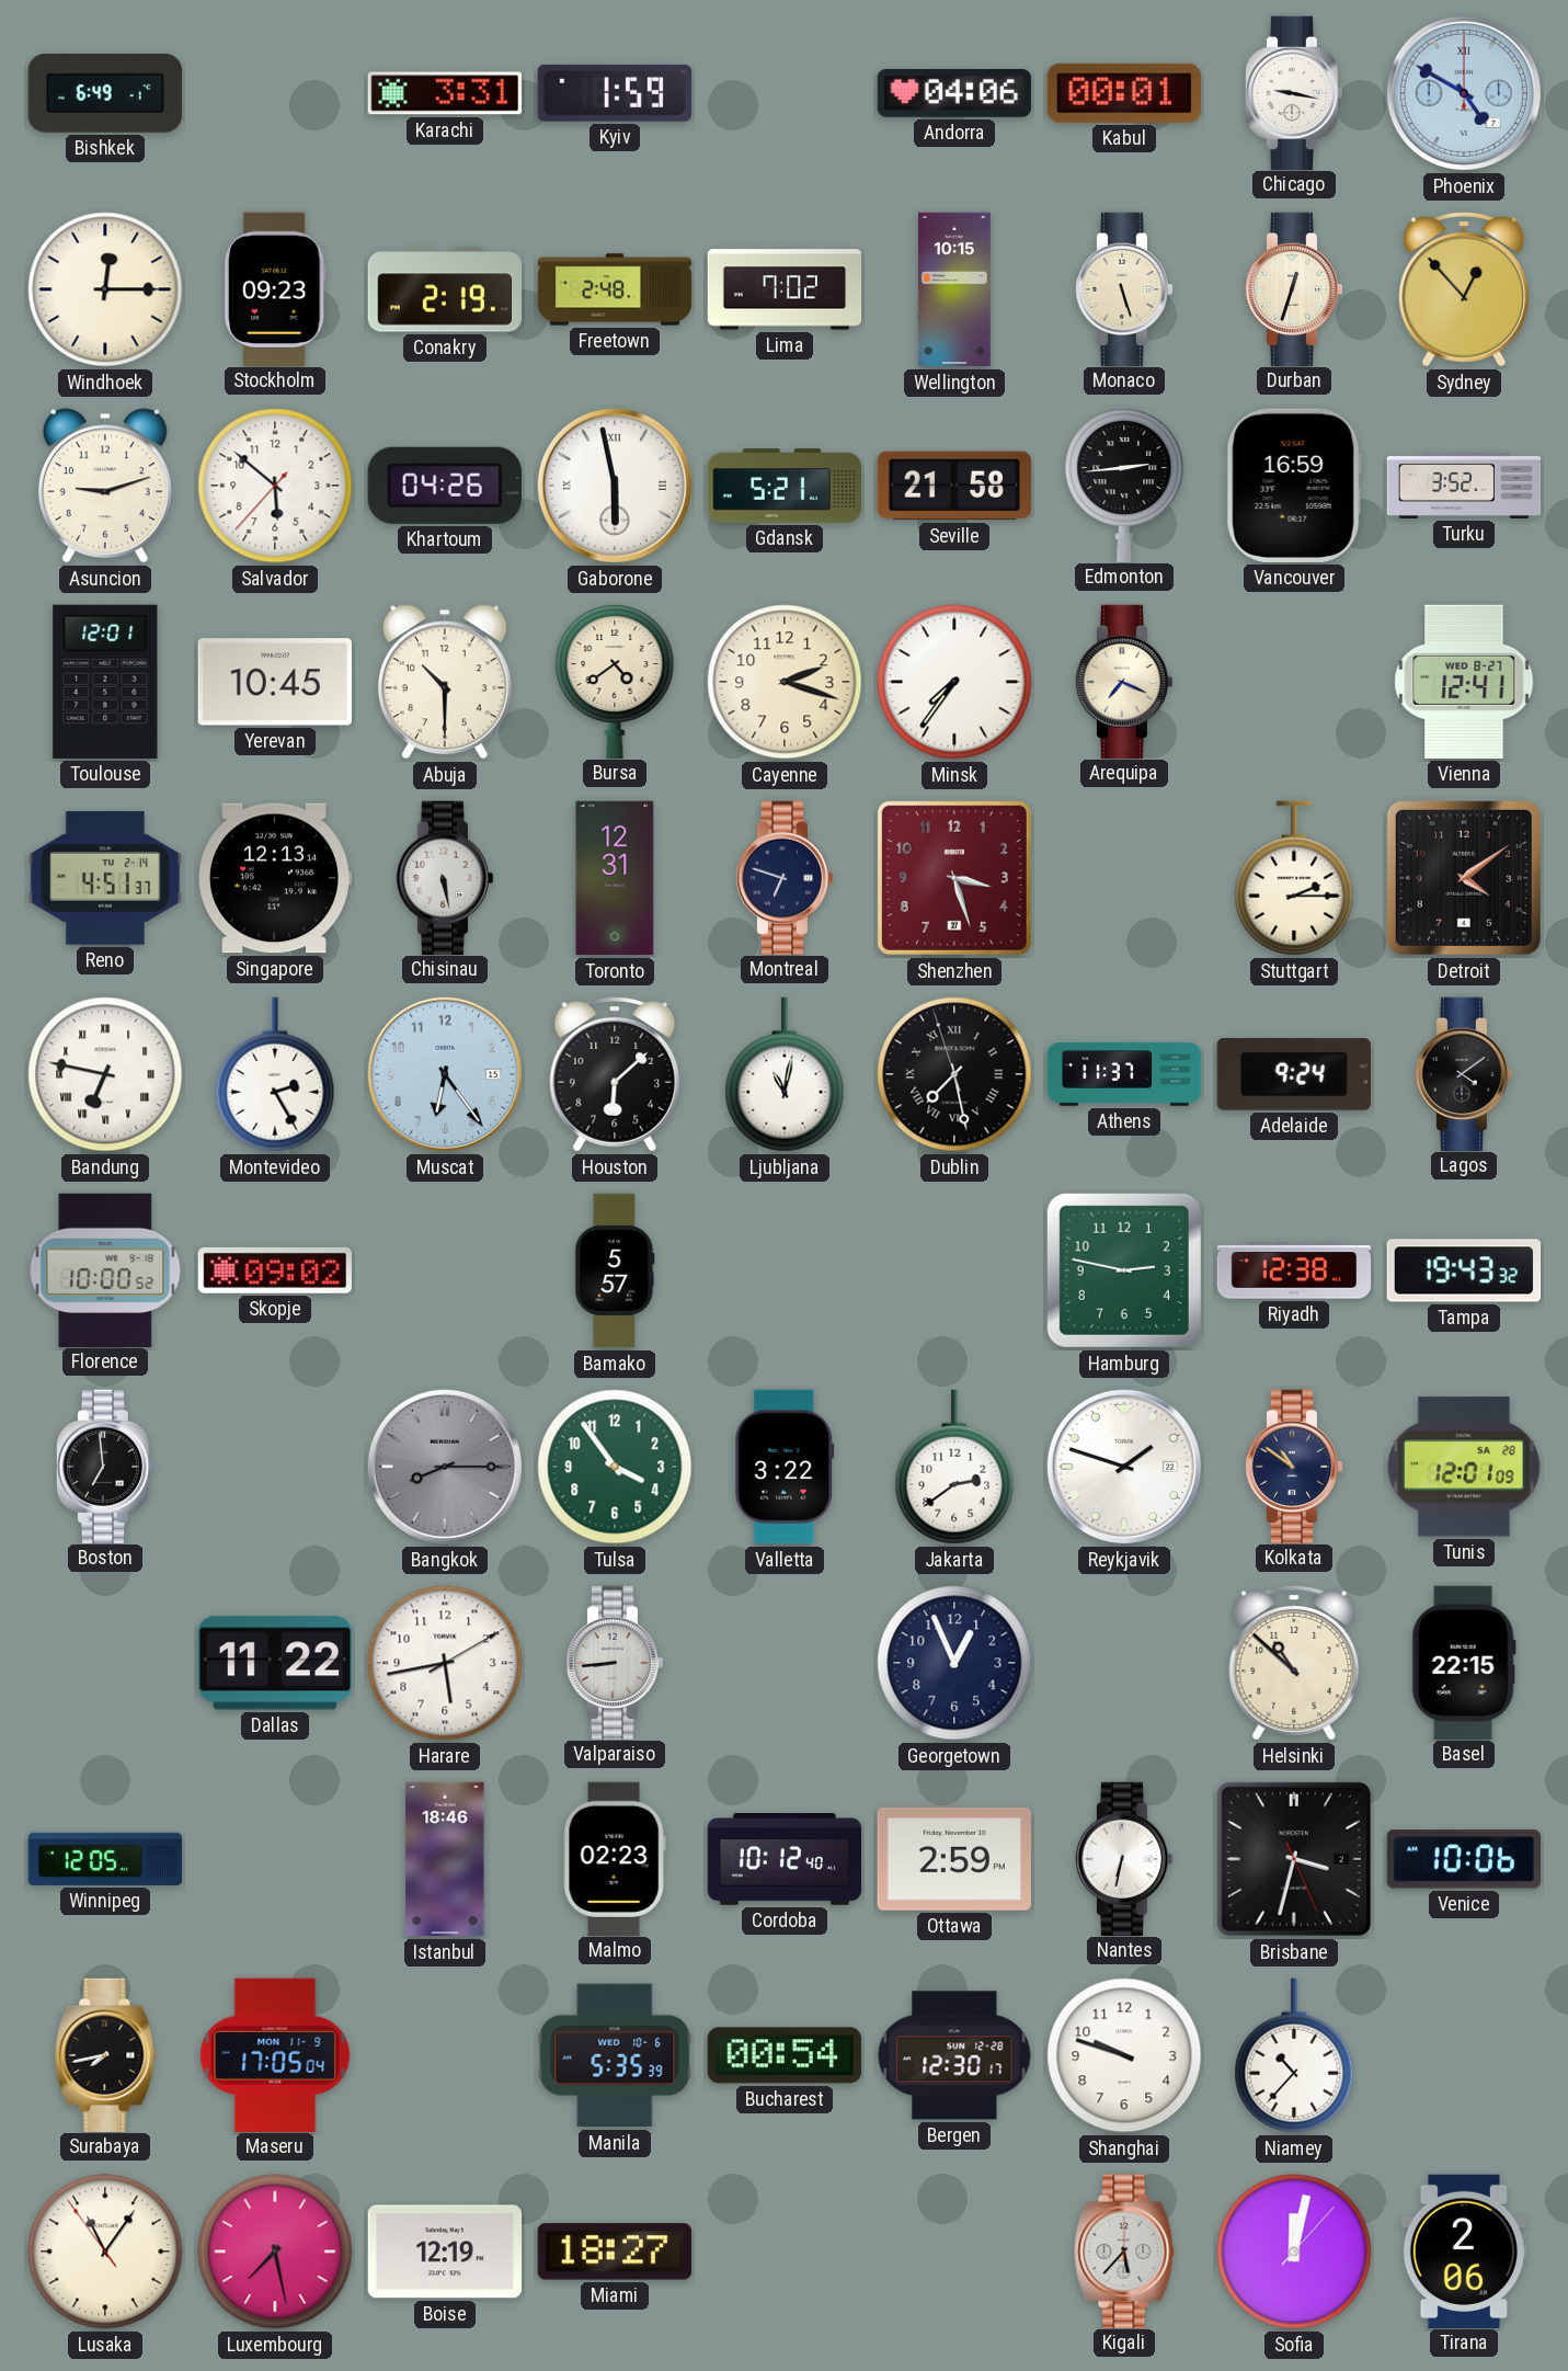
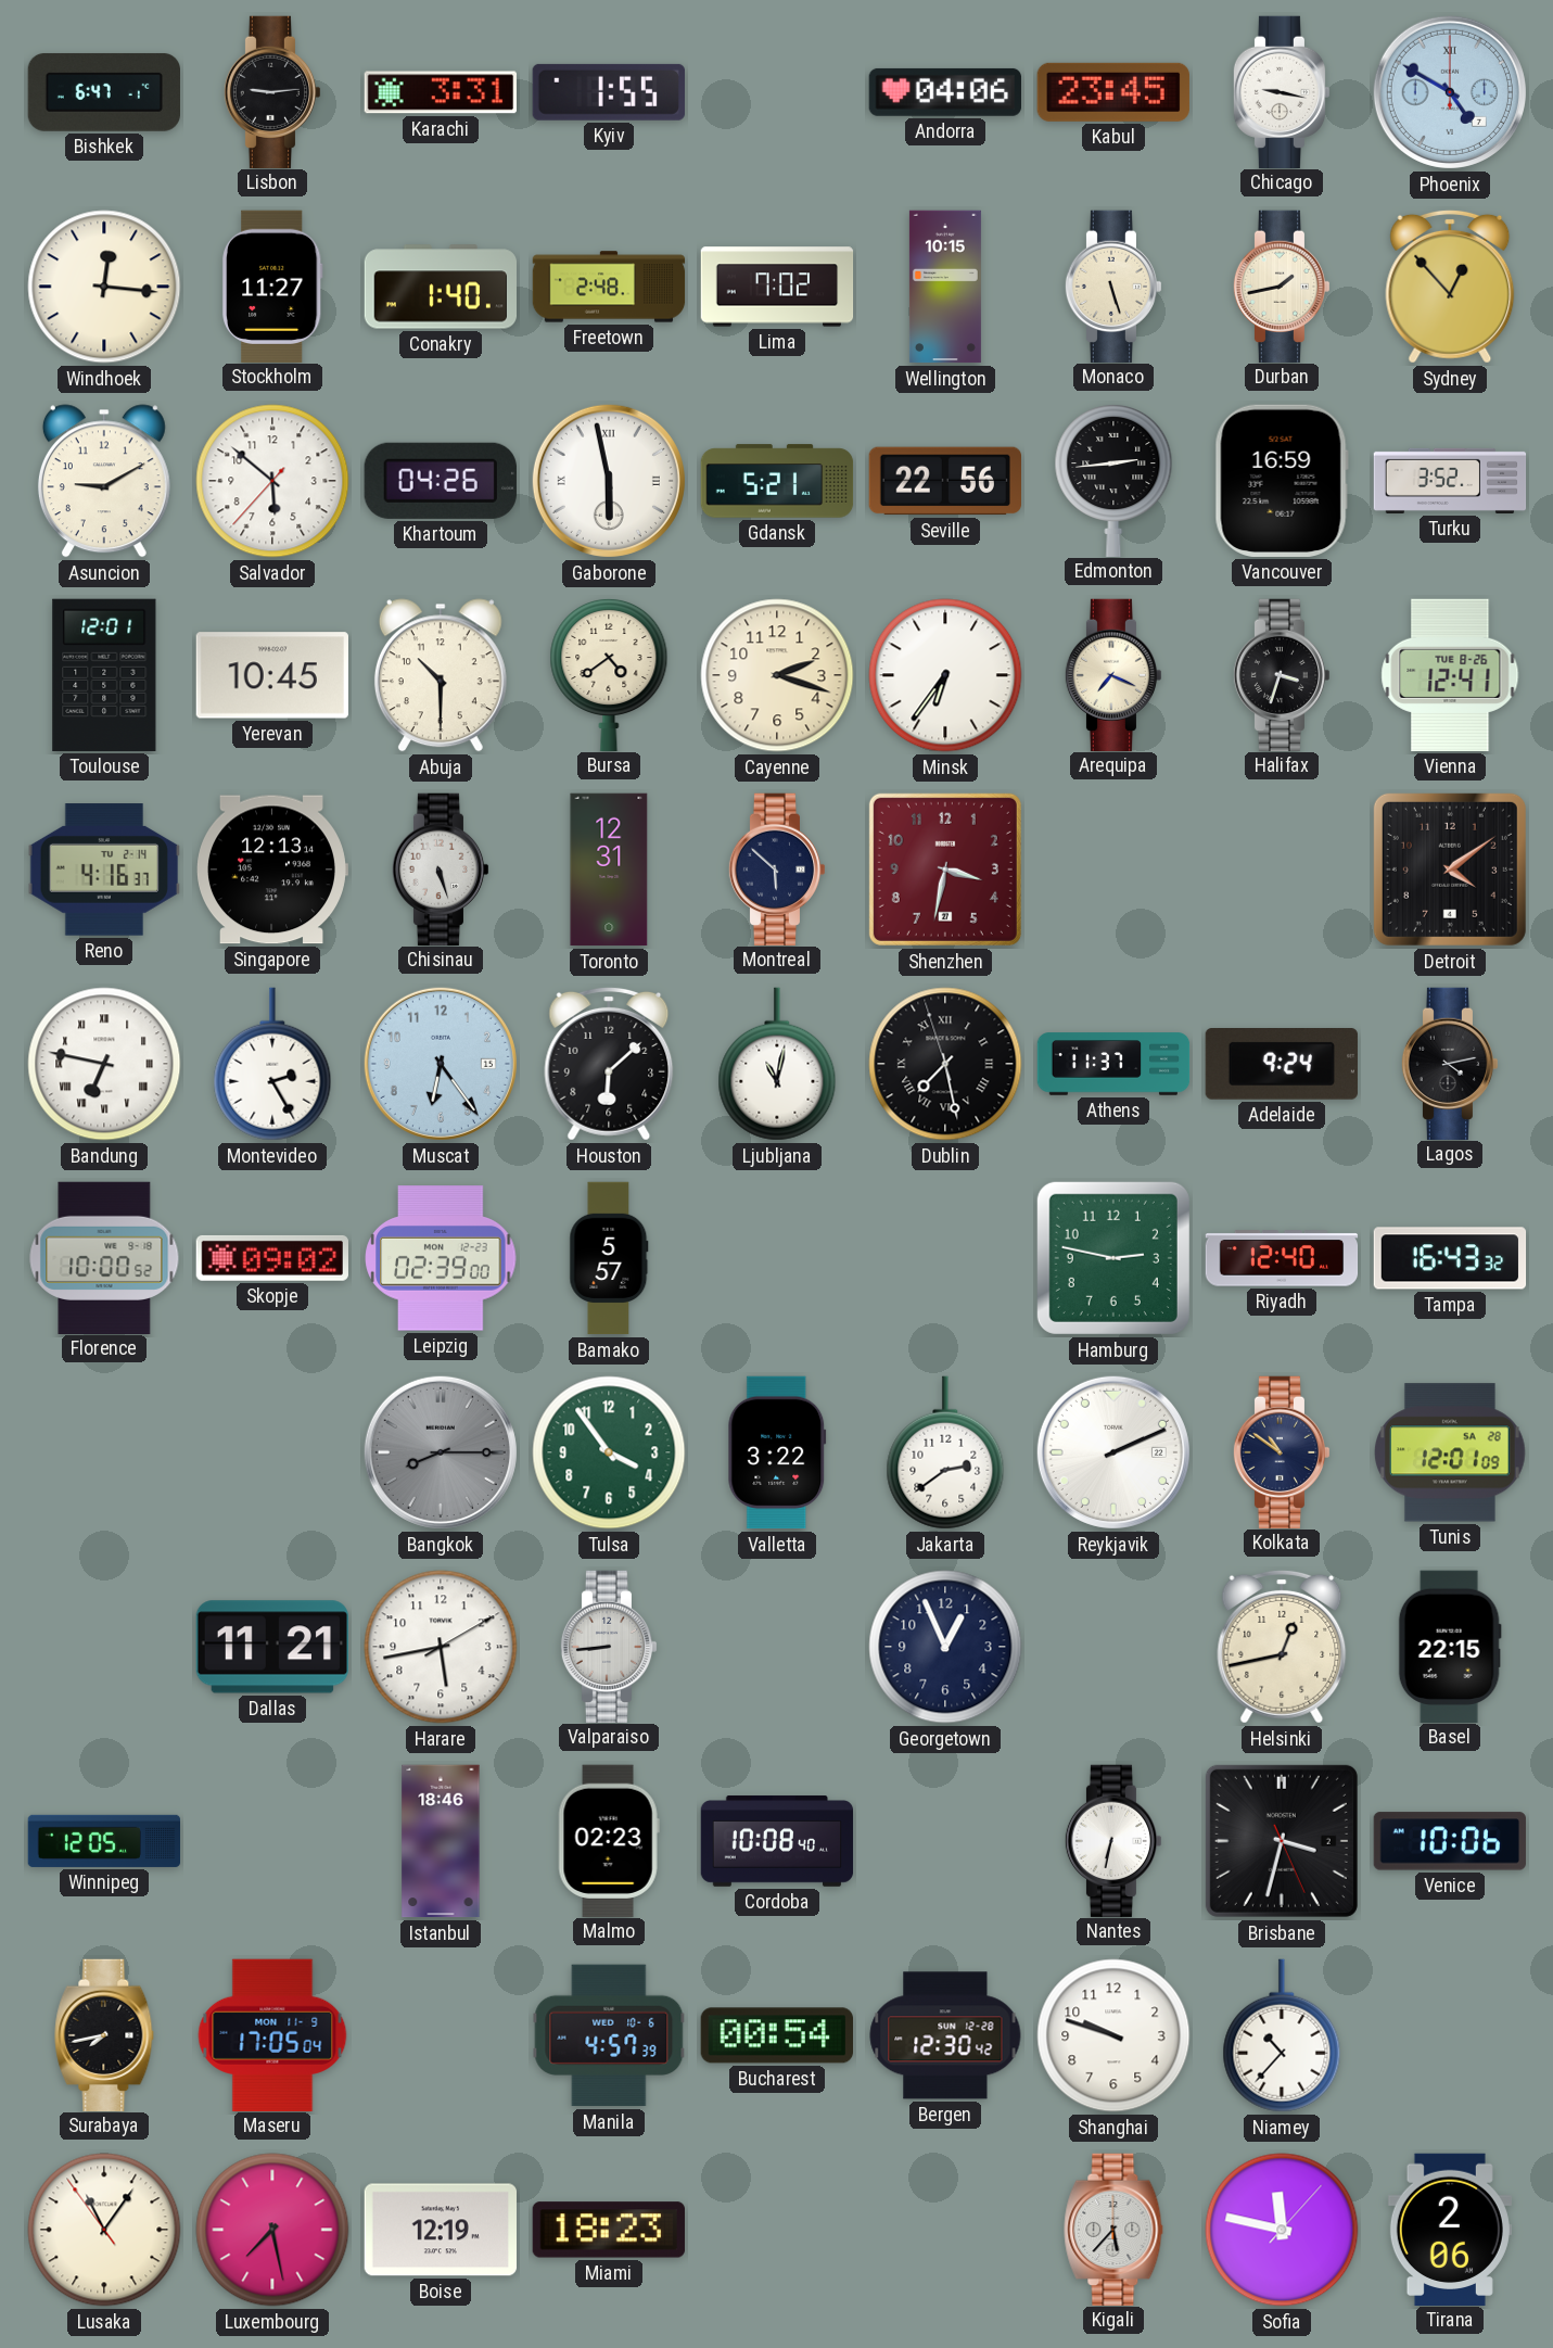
Bishkek: 6:49 -> 6:47
Lisbon: none -> 9:14
Kyiv: 1:59 -> 1:55
Kabul: 00:01 -> 23:45
Windhoek: 12:15 -> 12:16
Stockholm: 09:23 -> 11:27
Conakry: 2:19 -> 1:40
Durban: 12:33 -> 1:43
Asuncion: 9:12 -> 9:10
Seville: 21:58 -> 22:56
Minsk: 7:36 -> 6:36
Halifax: none -> 3:33
Vienna date: WED 8-27 -> TUE 8-26
Reno: 4:51 -> 4:16
Chisinau: 5:28 -> 5:27
Montreal: 6:48 -> 5:52
Shenzhen: 3:27 -> 3:32
Stuttgart: 2:15 -> none
Lagos: 4:09 -> 4:13
Leipzig: none -> 02:39
Riyadh: 12:38 -> 12:40
Tampa: 19:43 -> 16:43
Boston: 6:59 -> none
Reykjavik: 1:48 -> 2:11
Dallas: 11:22 -> 11:21
Helsinki: 10:52 -> 12:43
Cordoba: 10:12 -> 10:08
Ottawa: 2:59 -> none
Manila: 5:35 -> 4:57
Bergen: 12:30:17 -> 12:30:42
Miami: 18:27 -> 18:23
Sofia: 12:02 -> 11:47
